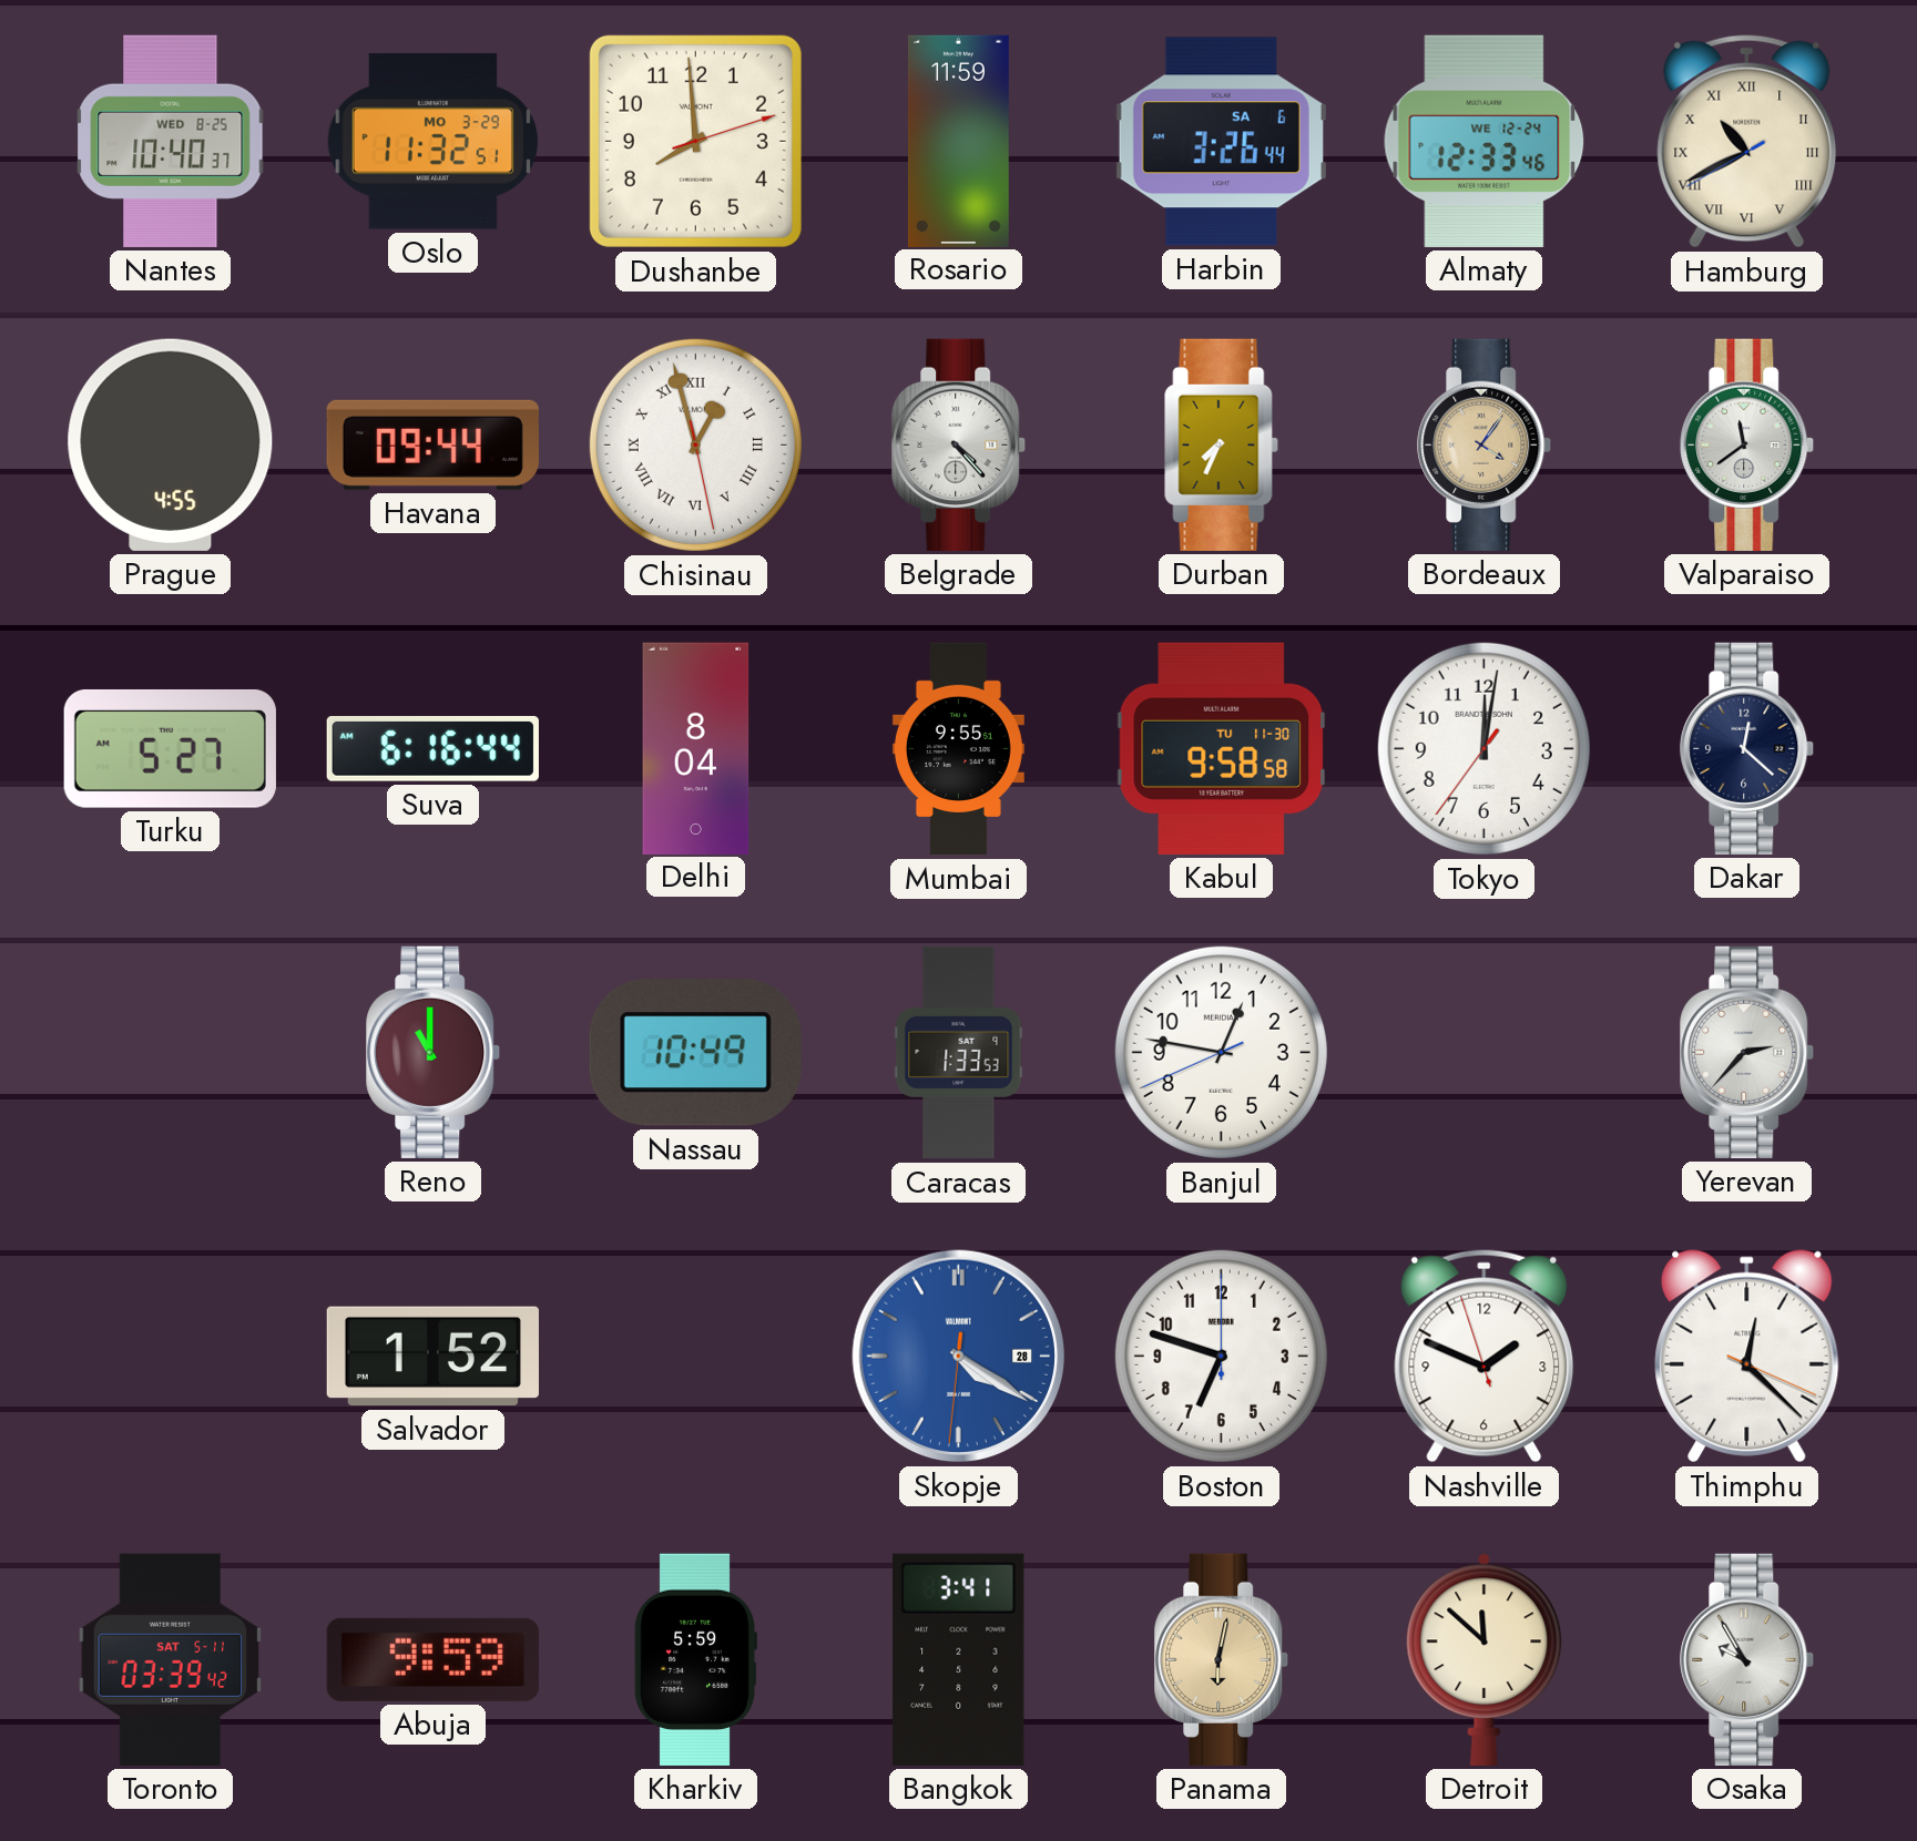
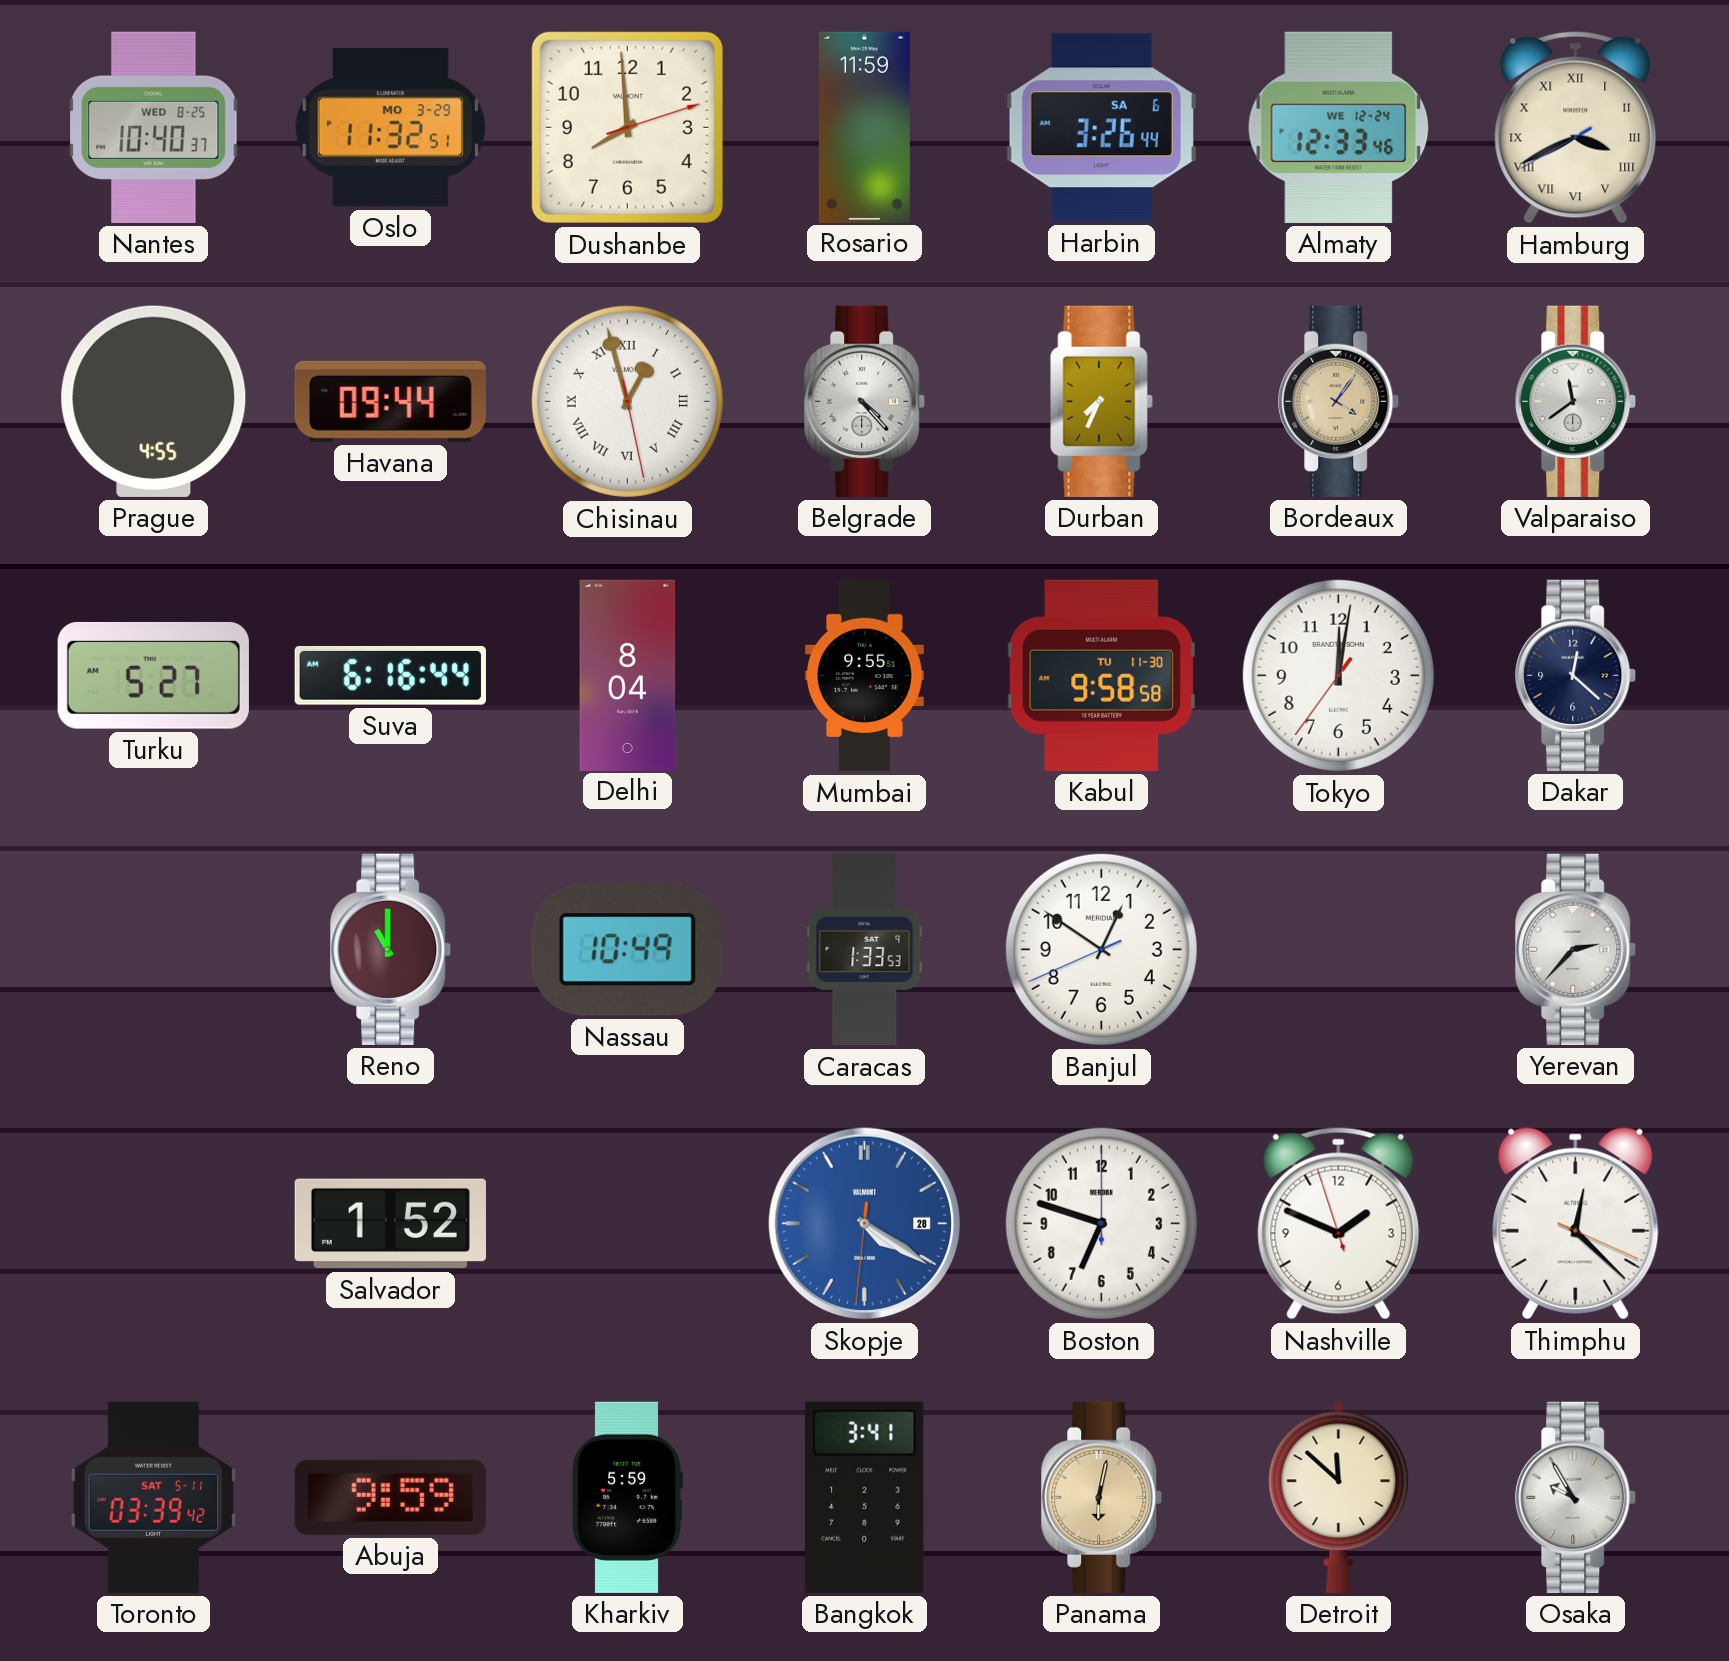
Hamburg: 10:40 -> 3:40
Banjul: 12:46 -> 12:50
